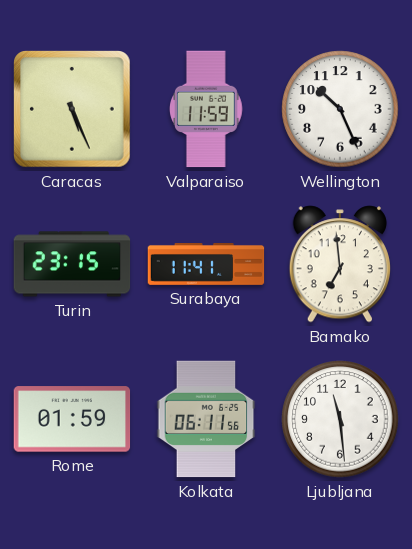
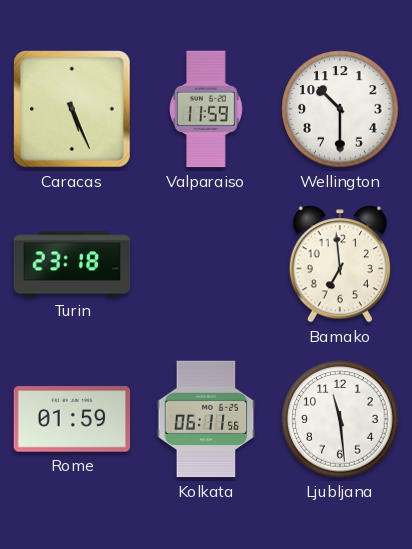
Wellington: 10:26 -> 10:30
Turin: 23:15 -> 23:18
Surabaya: 11:41 -> none
